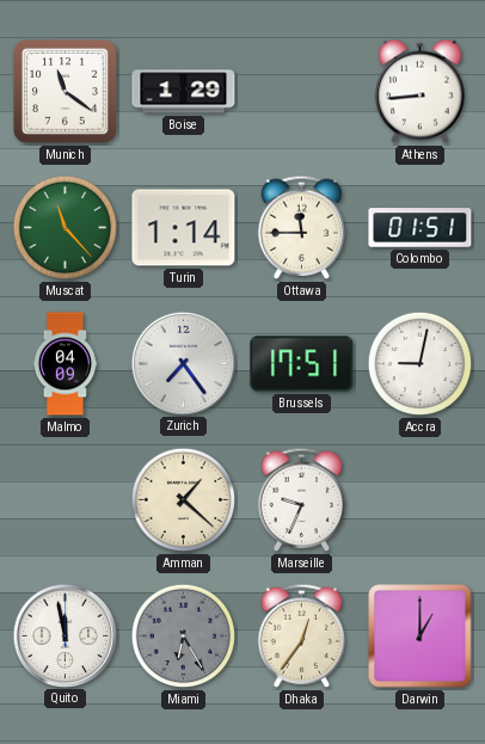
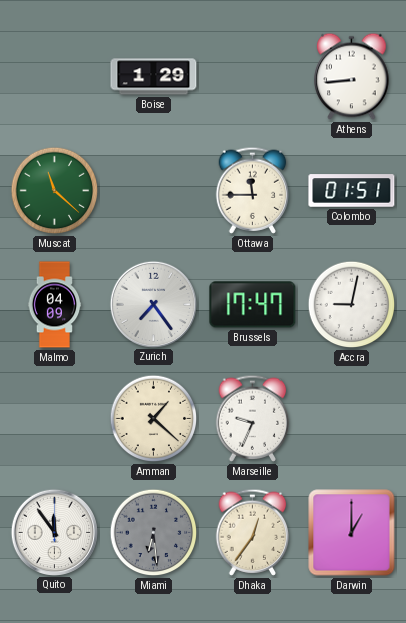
Munich: 11:21 -> none
Muscat: 11:23 -> 11:22
Turin: 1:14 -> none
Brussels: 17:51 -> 17:47
Quito: 11:58 -> 11:54
Miami: 6:25 -> 6:29
